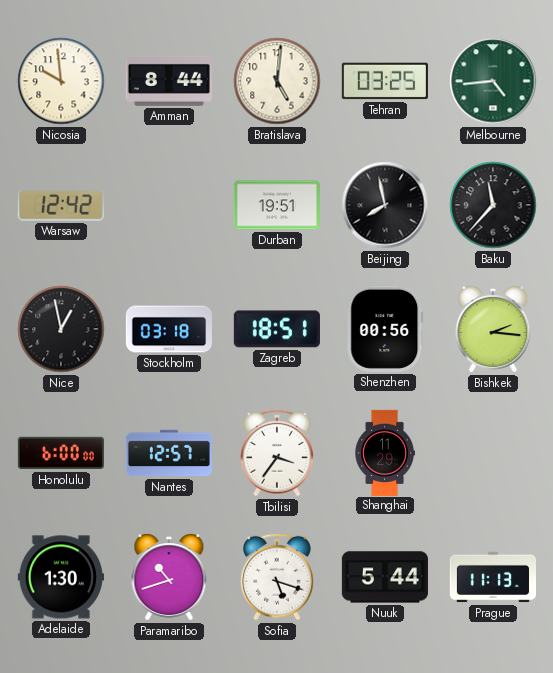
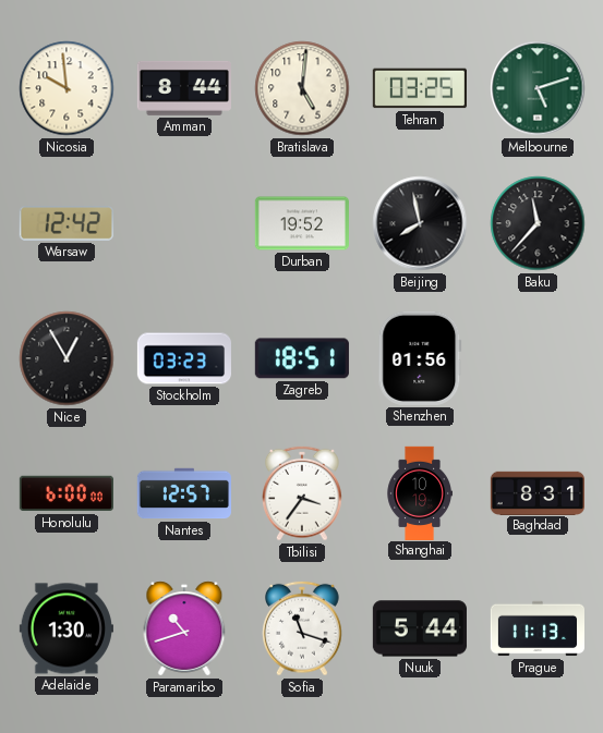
Melbourne: 4:44 -> 5:12
Durban: 19:51 -> 19:52
Nice: 12:58 -> 12:55
Stockholm: 03:18 -> 03:23
Shenzhen: 00:56 -> 01:56
Bishkek: 2:16 -> none
Shanghai: 11:29 -> 10:19
Baghdad: none -> 8:31
Sofia: 5:18 -> 11:18
